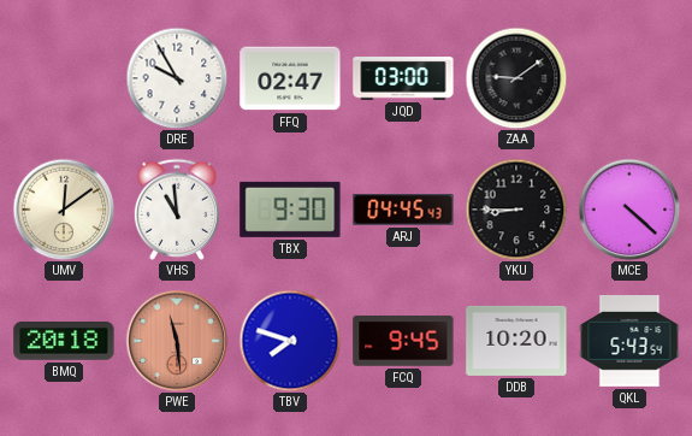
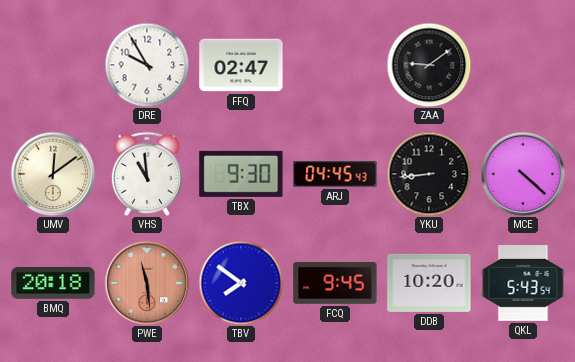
JQD: 03:00 -> none
YKU: 8:45 -> 8:44
TBV: 7:48 -> 7:51
